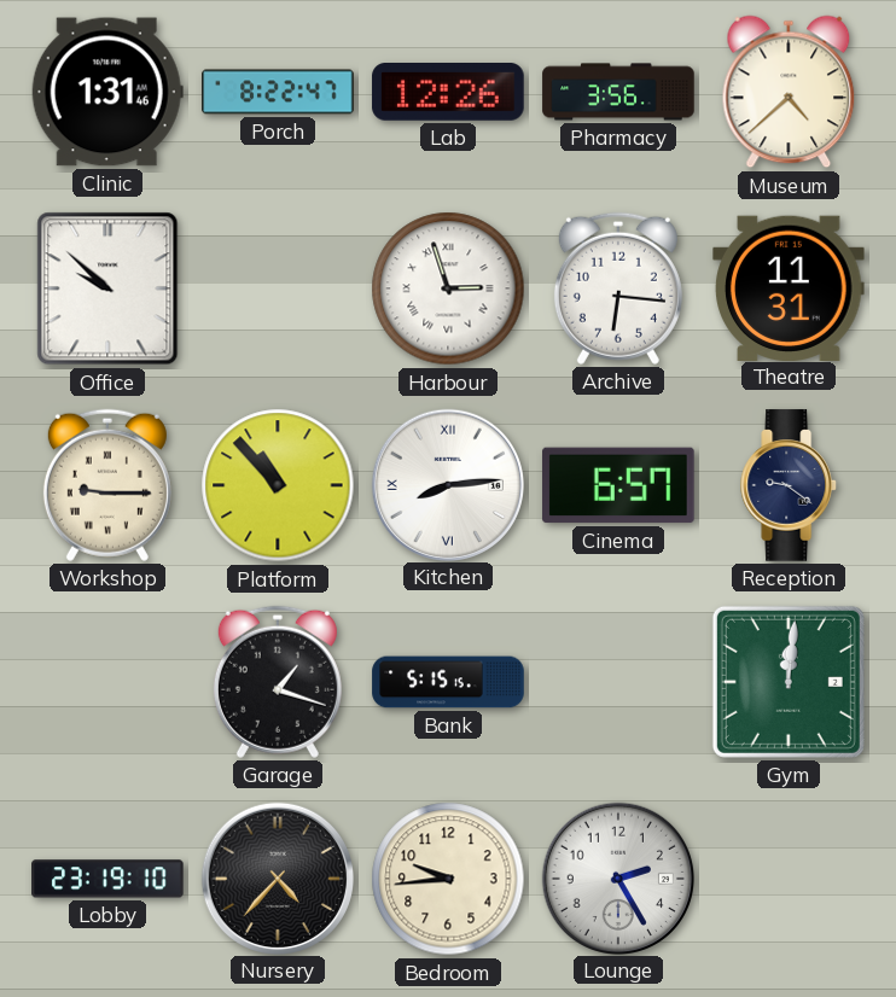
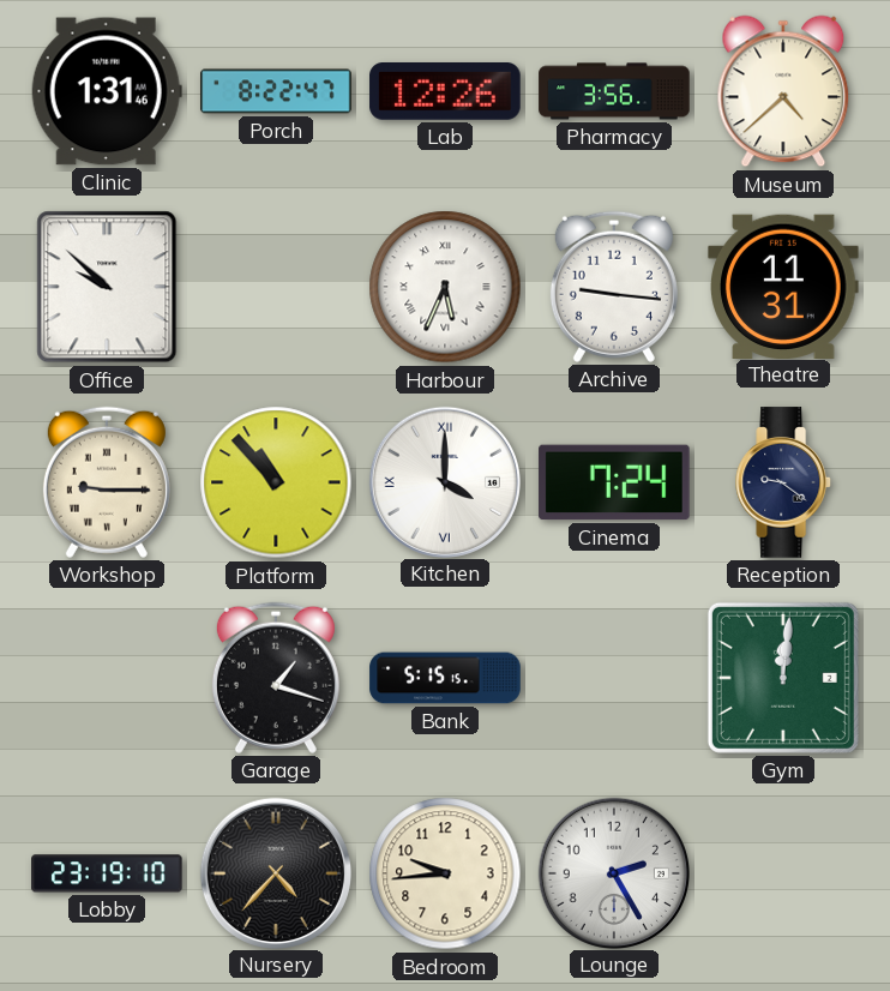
Harbour: 2:57 -> 5:34
Archive: 6:16 -> 9:16
Kitchen: 8:14 -> 4:00
Cinema: 6:57 -> 7:24
